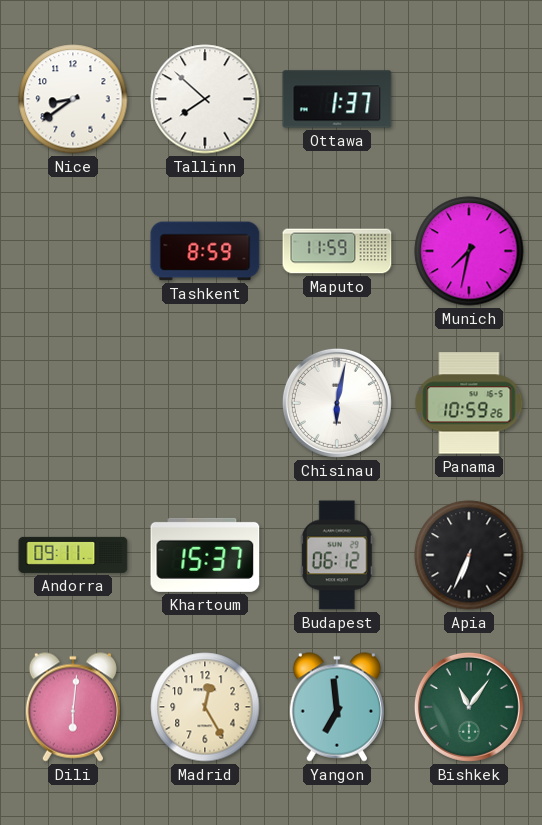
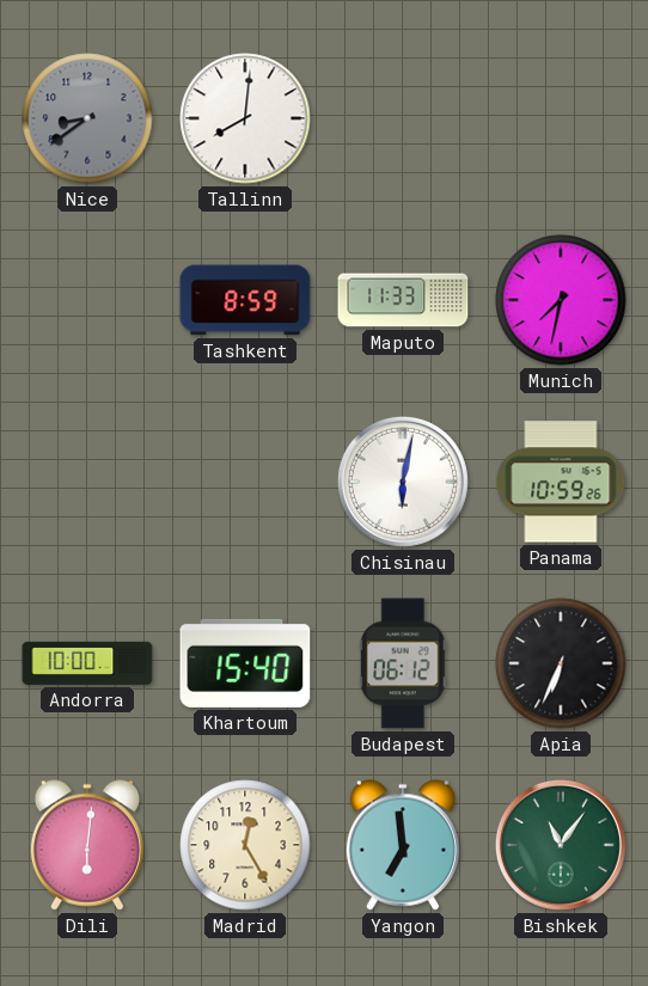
Nice dial: white -> grey
Tallinn: 7:52 -> 8:01
Ottawa: 1:37 -> none
Maputo: 11:59 -> 11:33
Andorra: 09:11 -> 10:00
Khartoum: 15:37 -> 15:40
